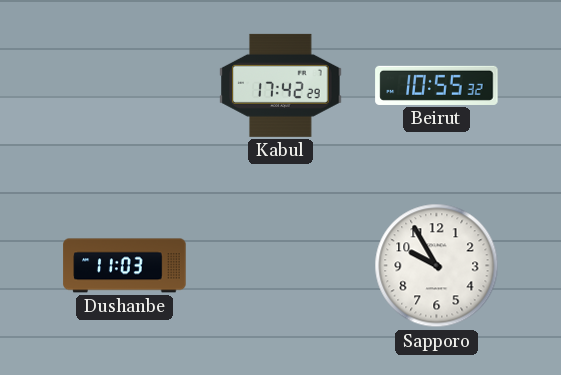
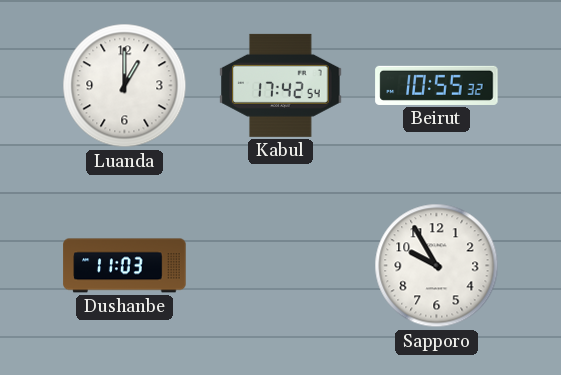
Luanda: none -> 1:00
Kabul: 17:42:29 -> 17:42:54
